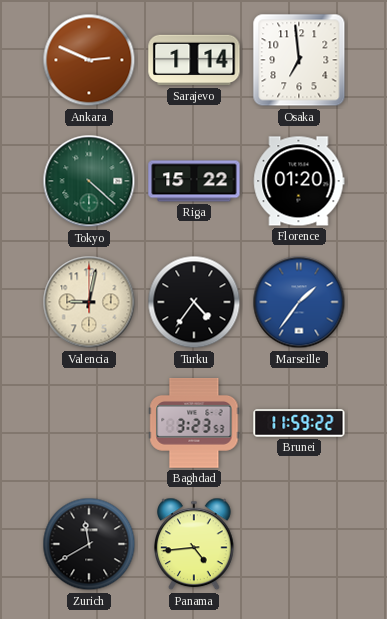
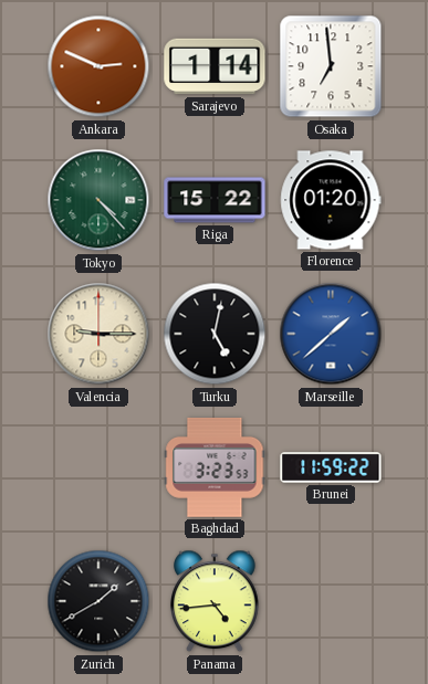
Tokyo: 4:22 -> 4:23
Valencia: 9:02 -> 9:15
Turku: 4:36 -> 5:02
Marseille: 1:36 -> 1:38
Zurich: 11:40 -> 1:40
